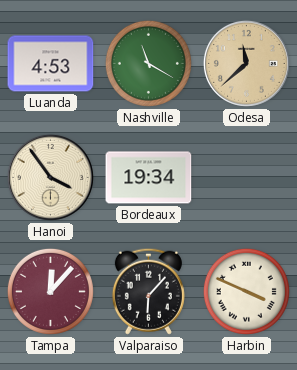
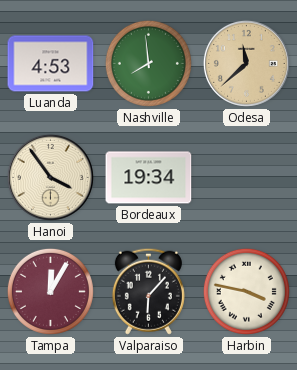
Nashville: 11:20 -> 7:59
Tampa: 12:07 -> 12:05
Harbin: 3:49 -> 3:47
